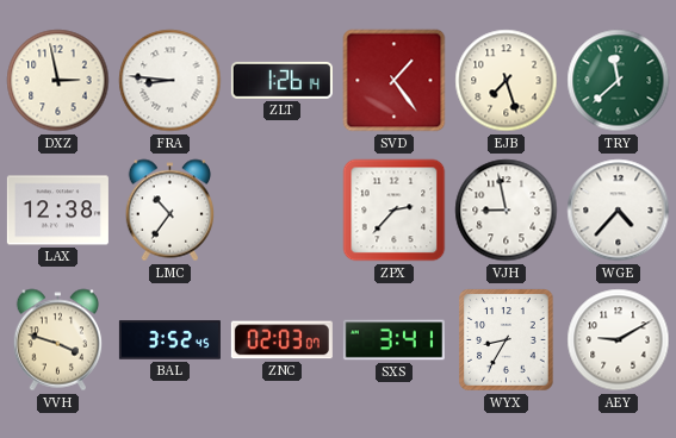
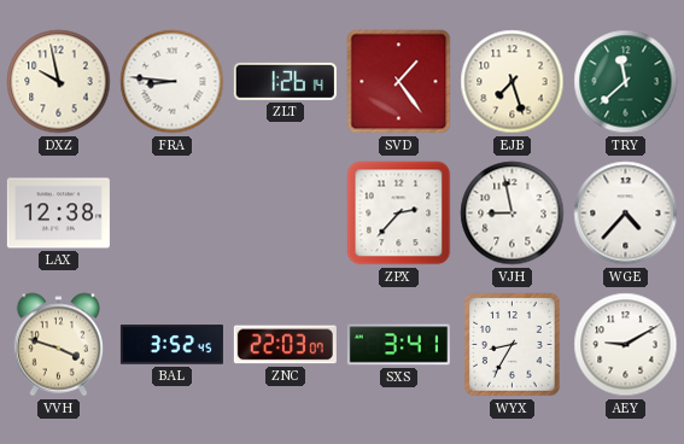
DXZ: 2:58 -> 9:58
LMC: 10:36 -> none
ZNC: 02:03 -> 22:03
